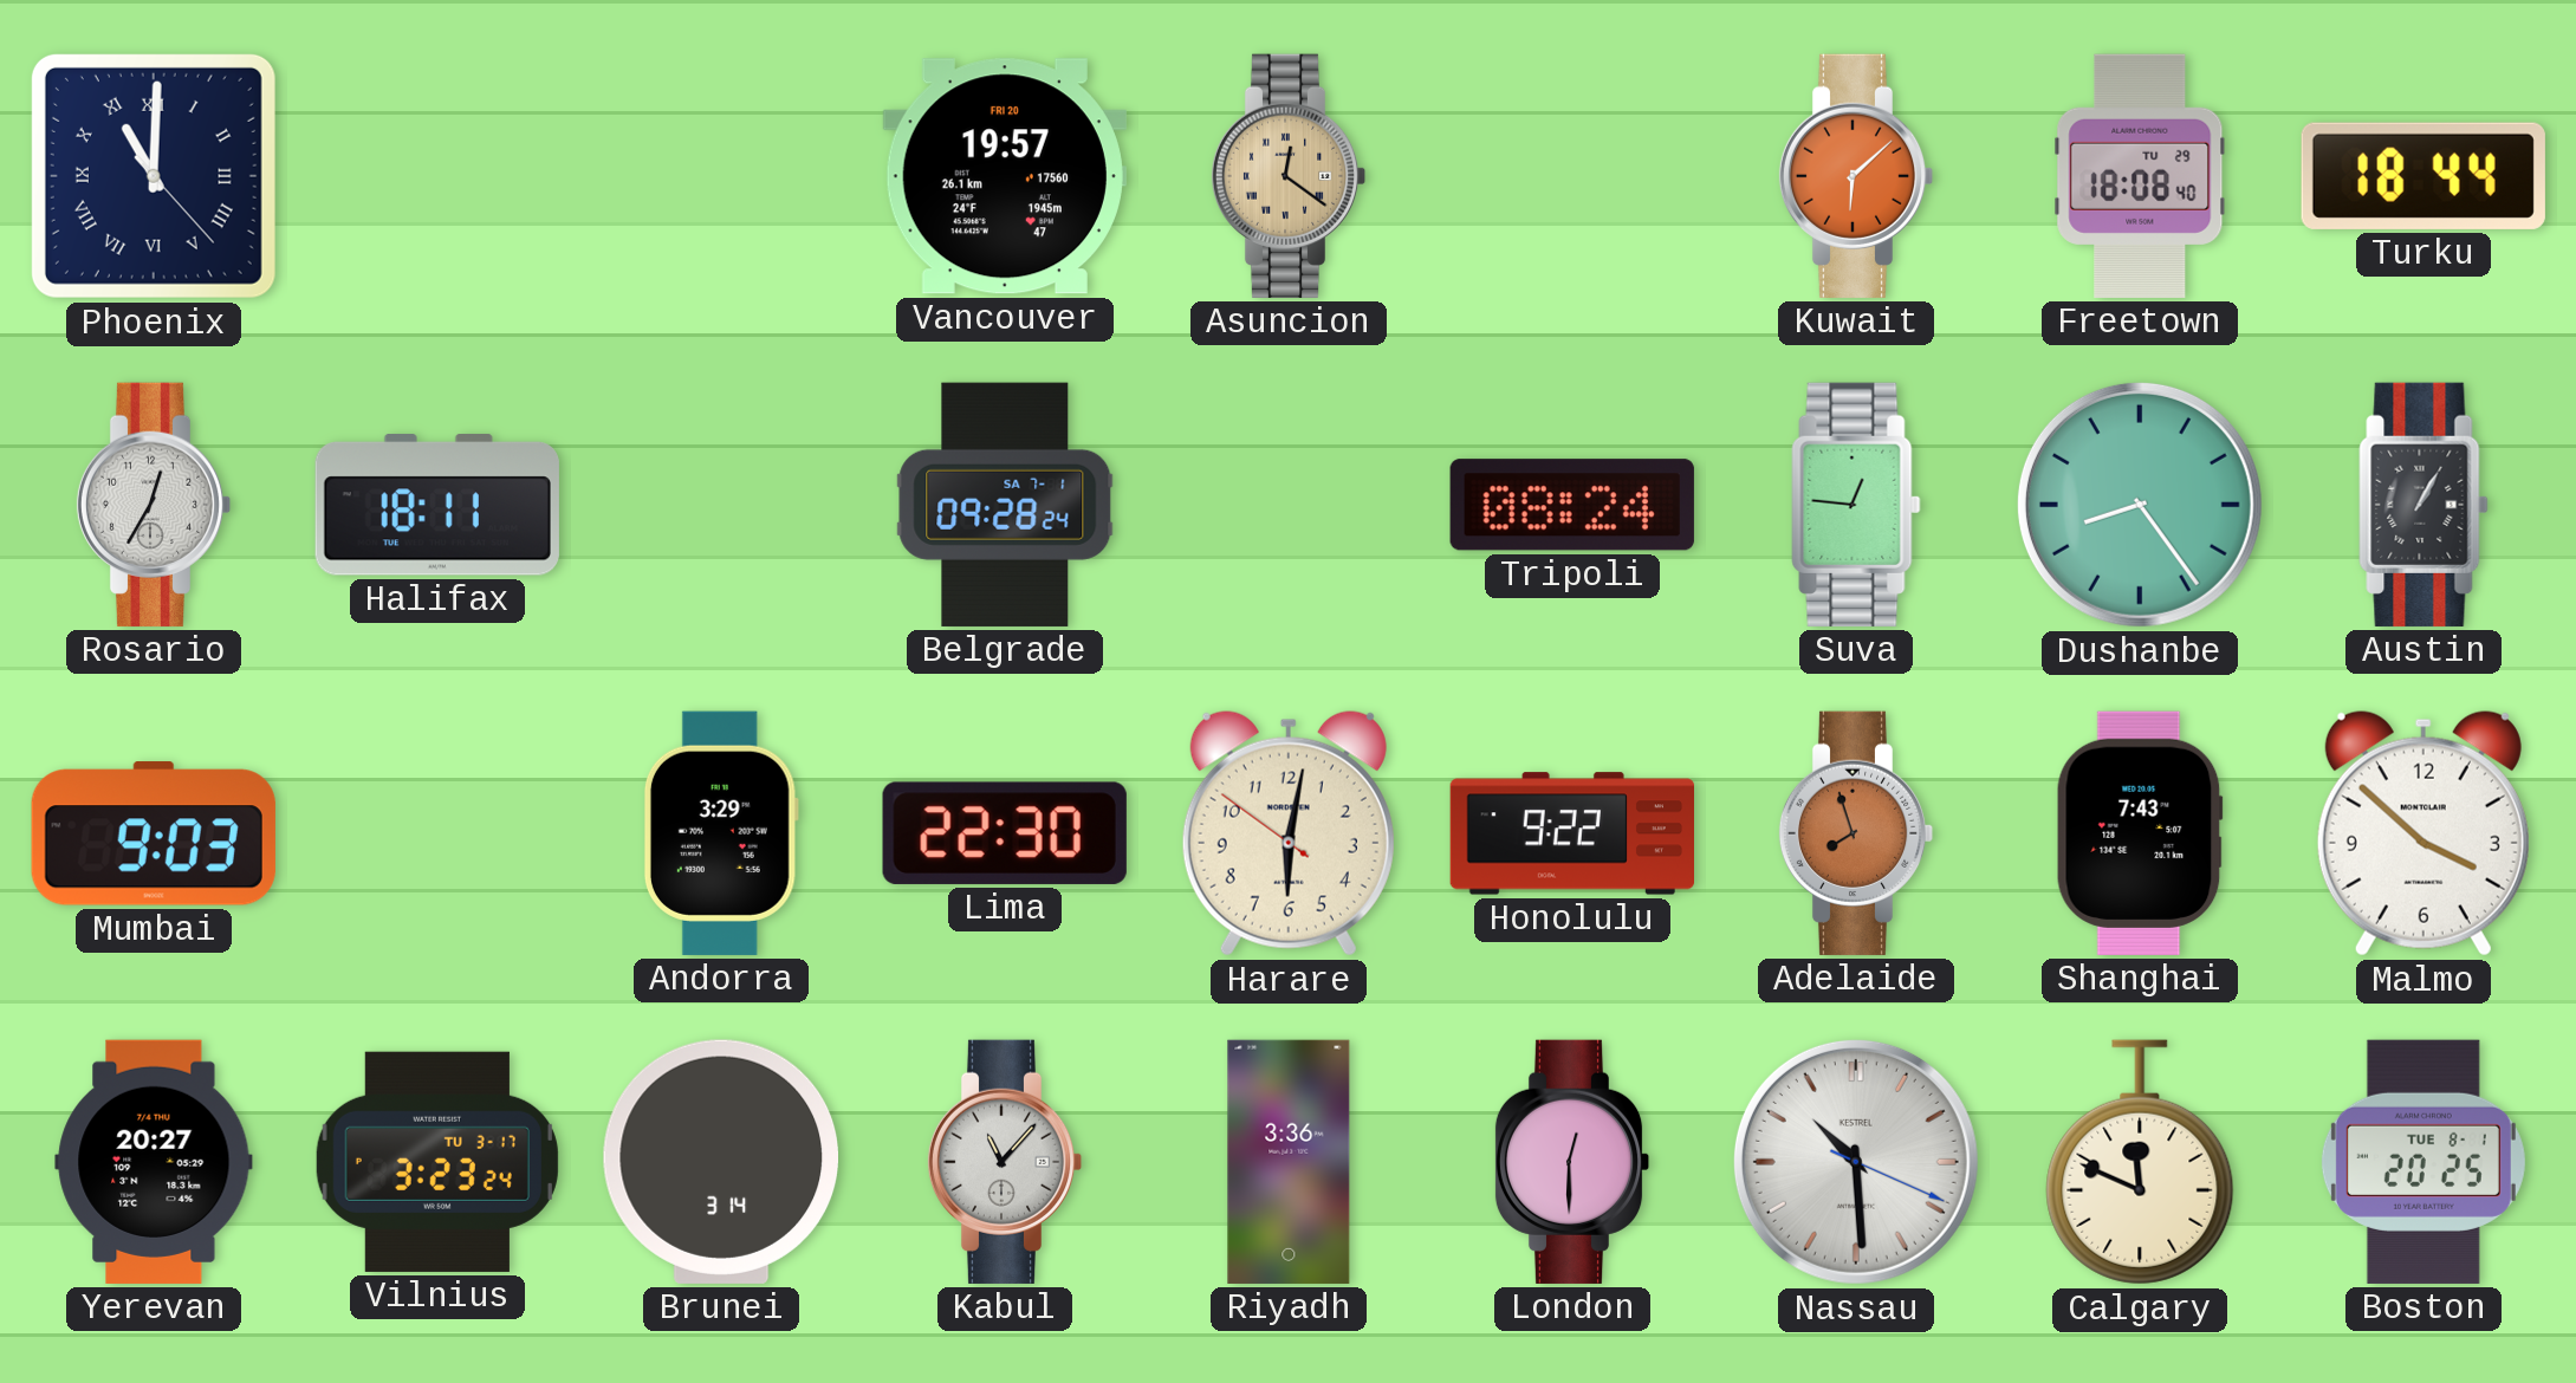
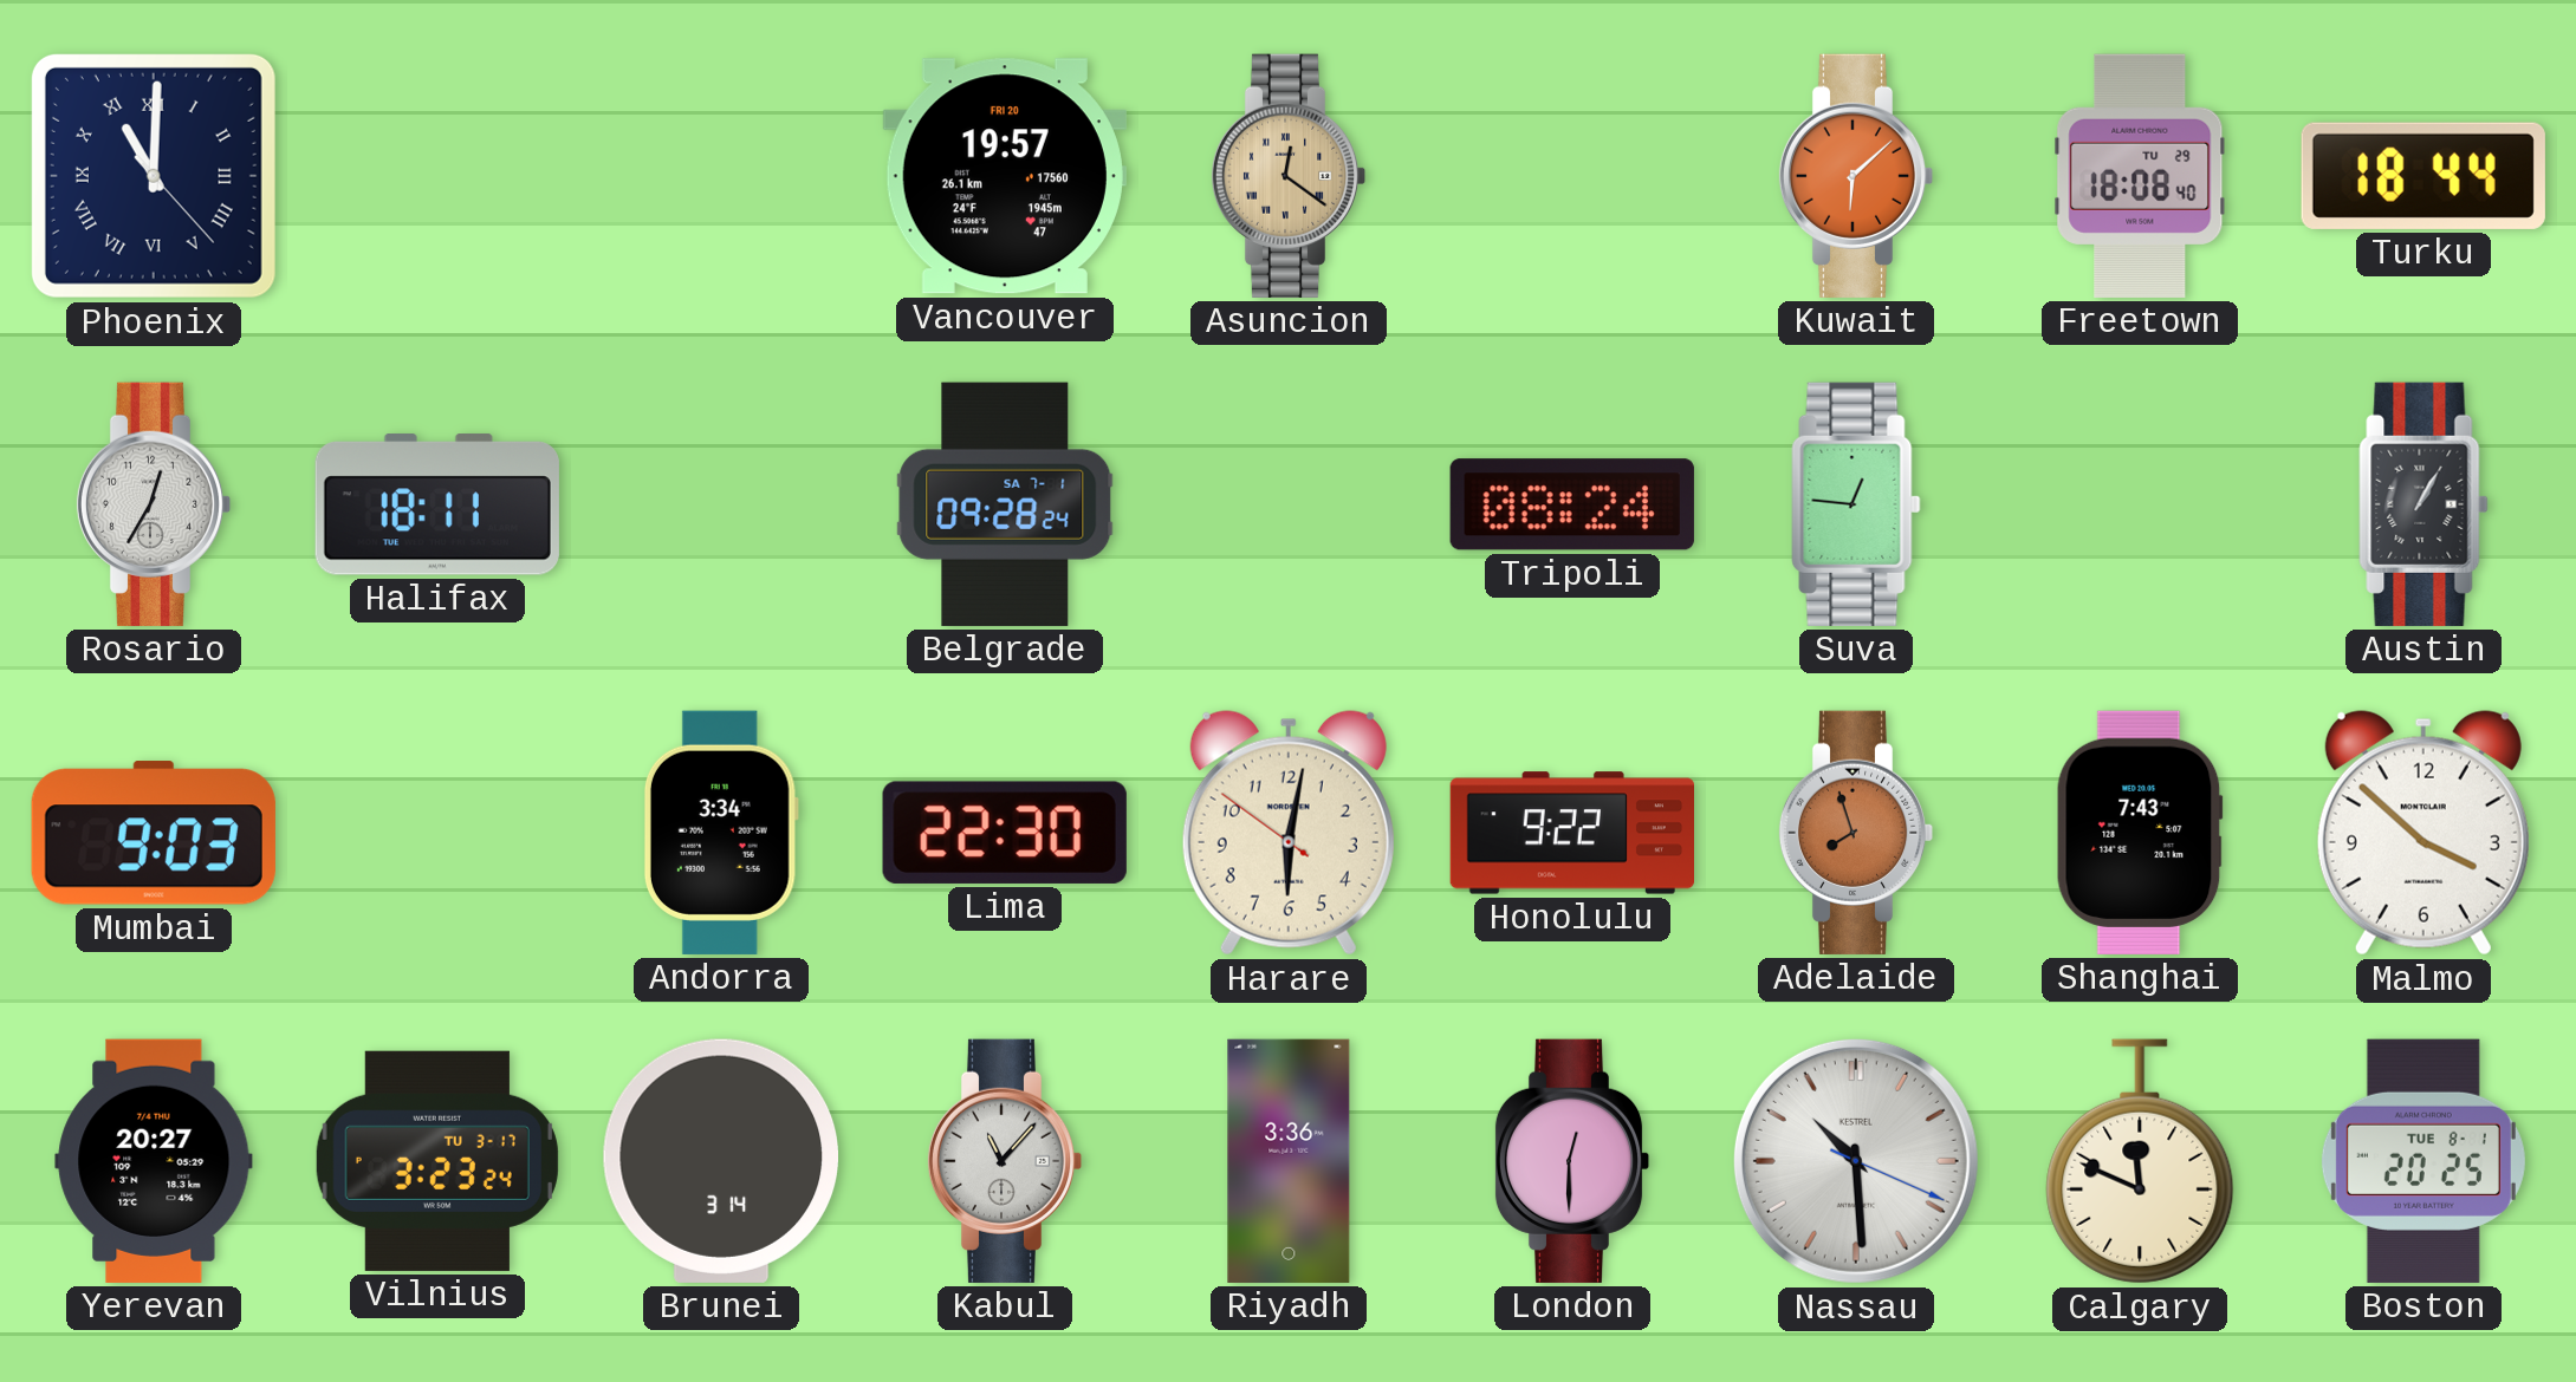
Dushanbe: 8:24 -> none
Andorra: 3:29 -> 3:34
